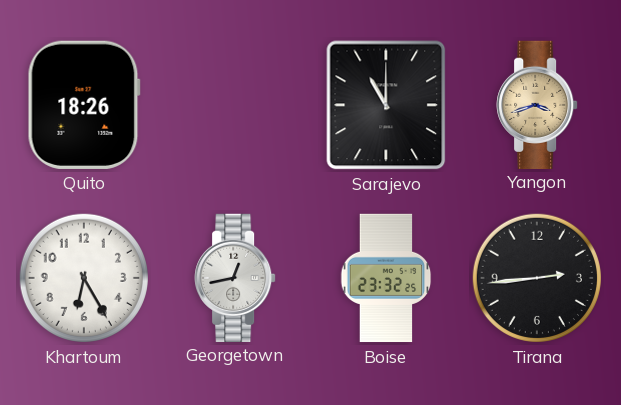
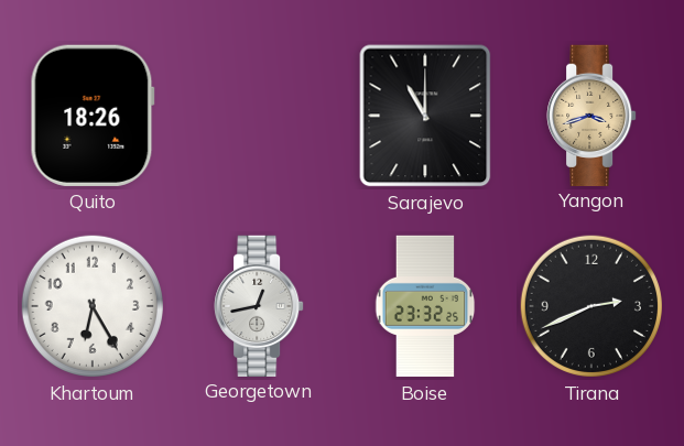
Tirana: 2:44 -> 2:41
